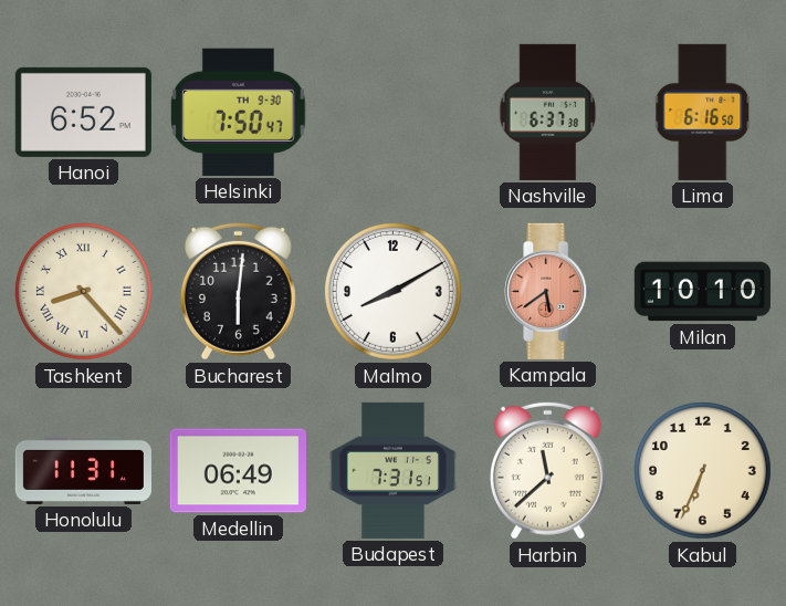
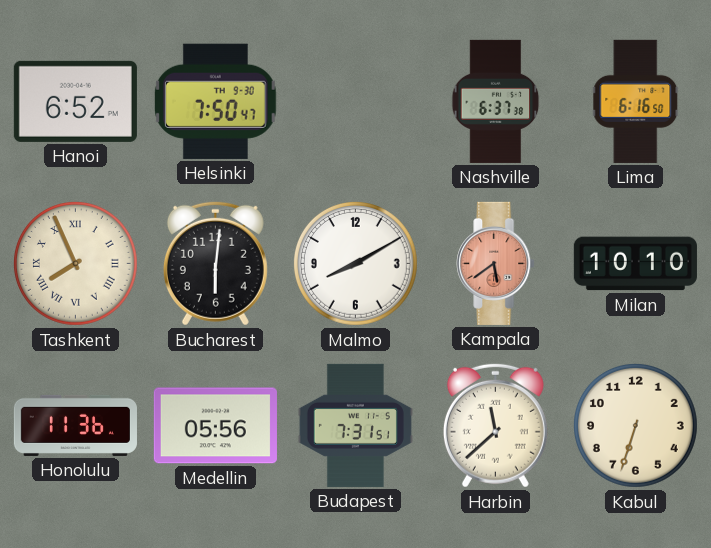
Tashkent: 8:23 -> 7:56
Honolulu: 11:31 -> 11:36
Medellin: 06:49 -> 05:56
Kabul: 6:34 -> 6:33
